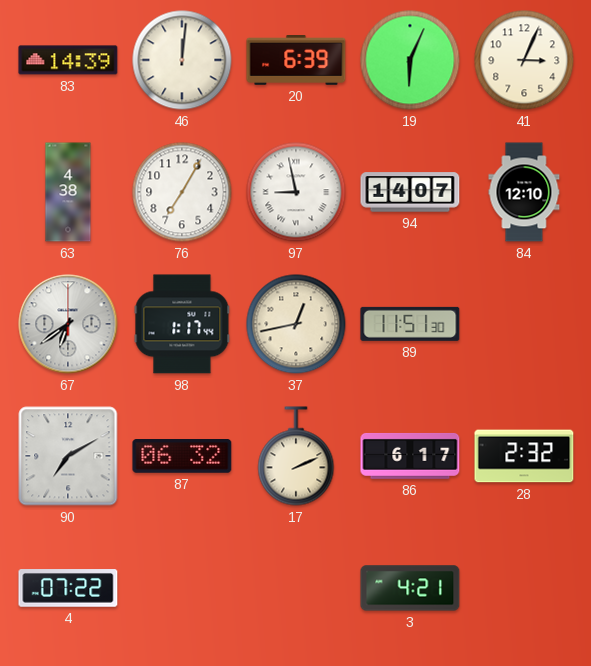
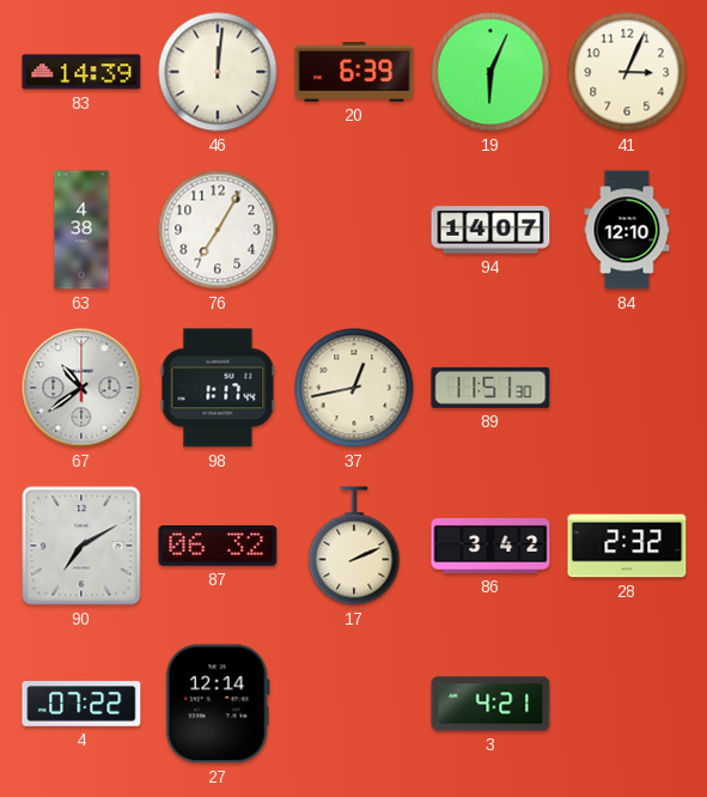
97: 8:58 -> none
67: 6:39 -> 10:39
86: 6:17 -> 3:42
27: none -> 12:14
